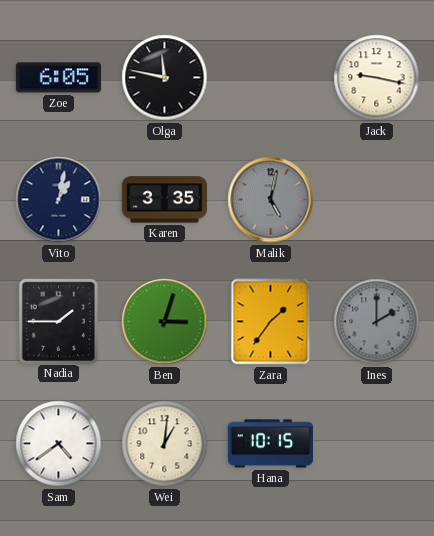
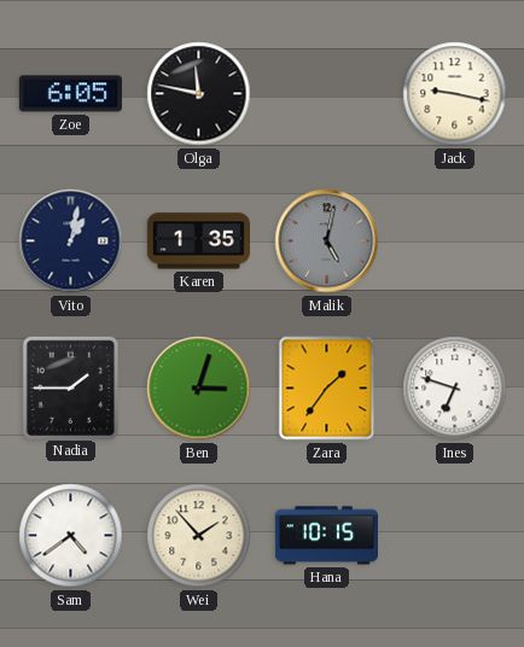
Karen: 3:35 -> 1:35
Ines: 2:00 -> 6:48
Ines dial: grey -> white
Wei: 1:01 -> 1:53
